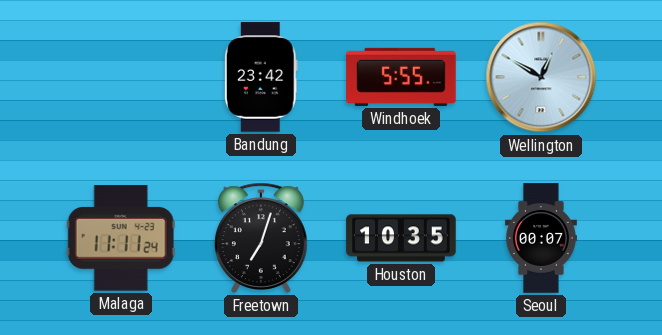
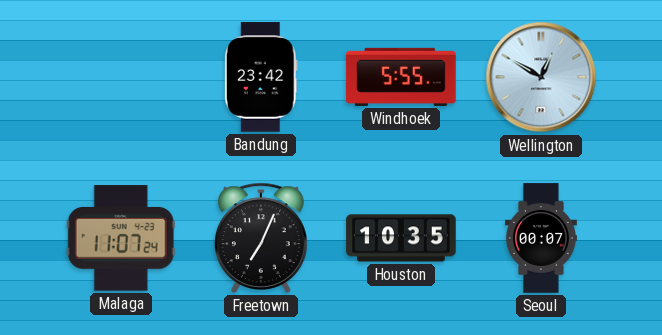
Malaga: 11:11 -> 11:07
Freetown: 7:03 -> 7:04
